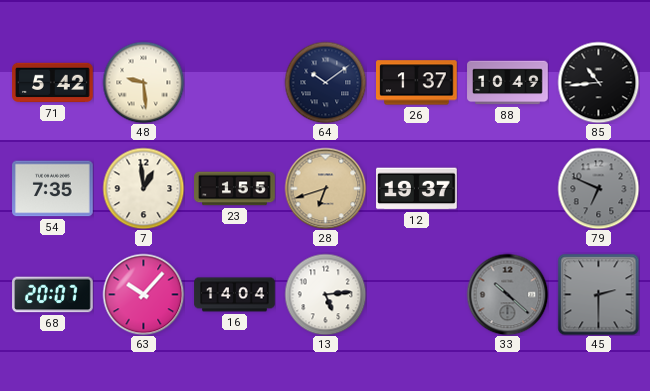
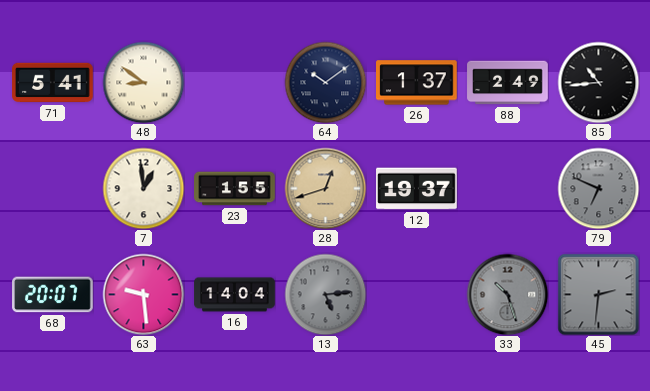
71: 5:42 -> 5:41
48: 9:29 -> 8:51
88: 10:49 -> 2:49
54: 7:35 -> none
28: 6:42 -> 12:42
63: 10:07 -> 9:29
13 dial: white -> grey
33: 10:22 -> 10:27
45: 2:30 -> 2:31
